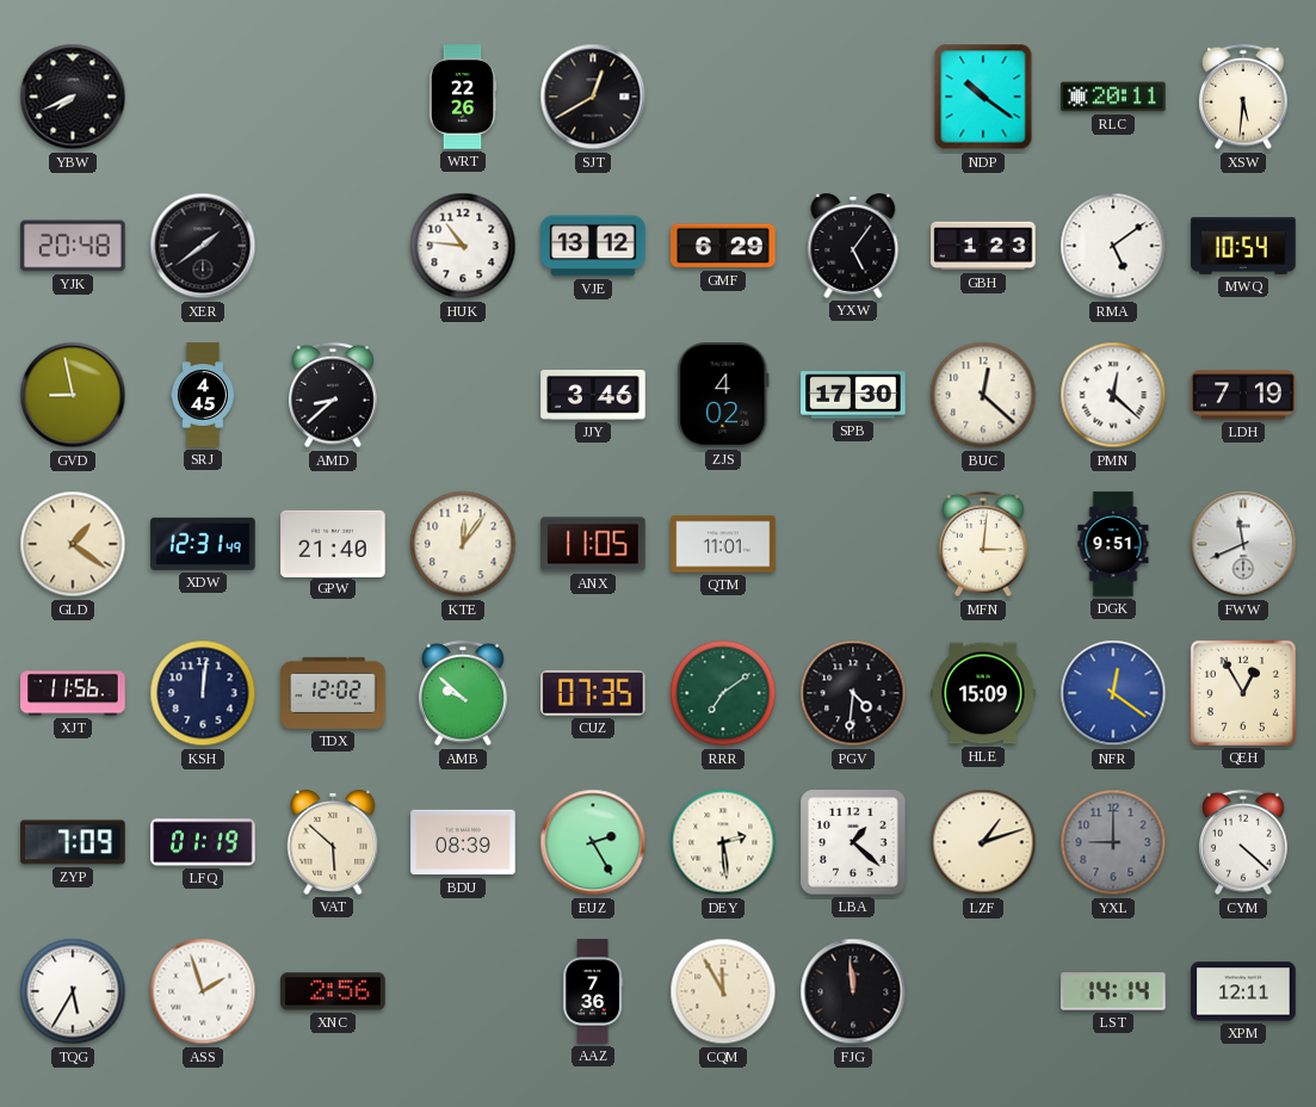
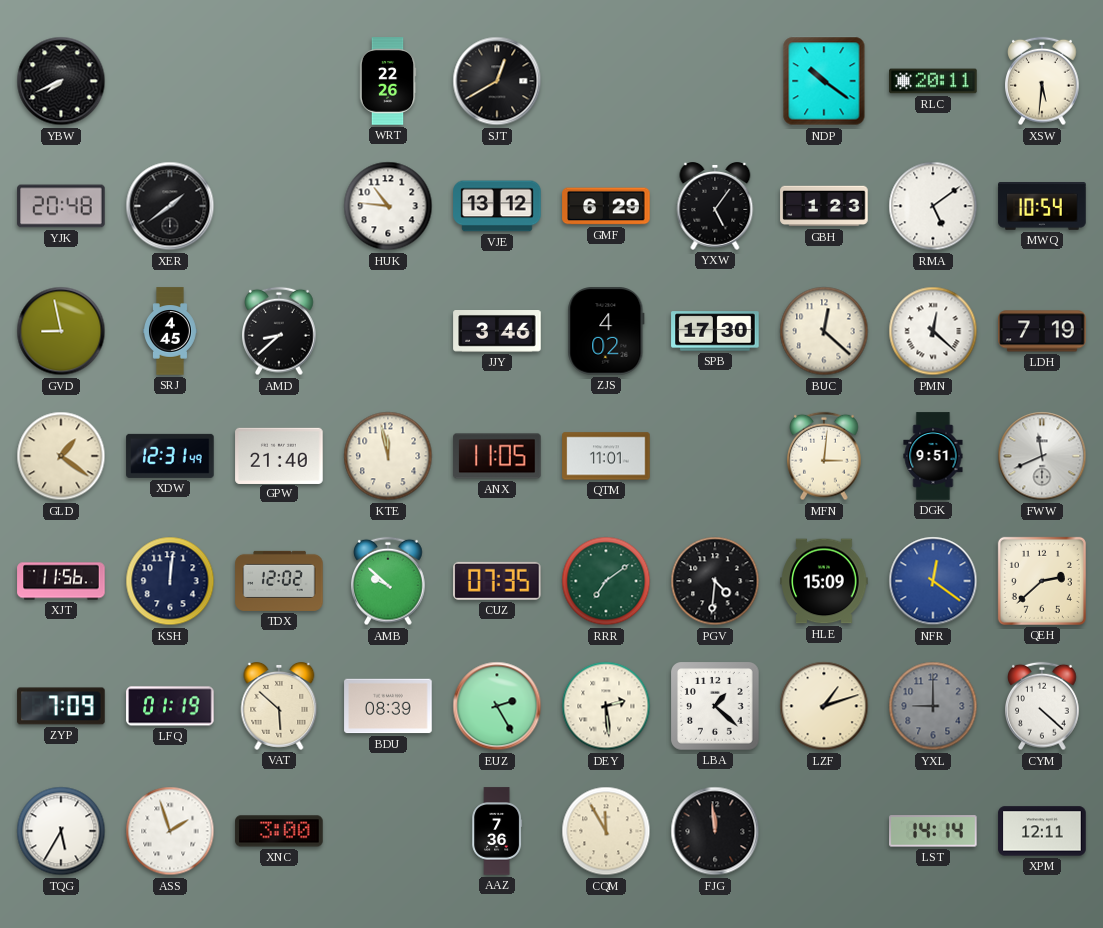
KTE: 12:06 -> 11:58
QEH: 12:55 -> 2:38
XNC: 2:56 -> 3:00
